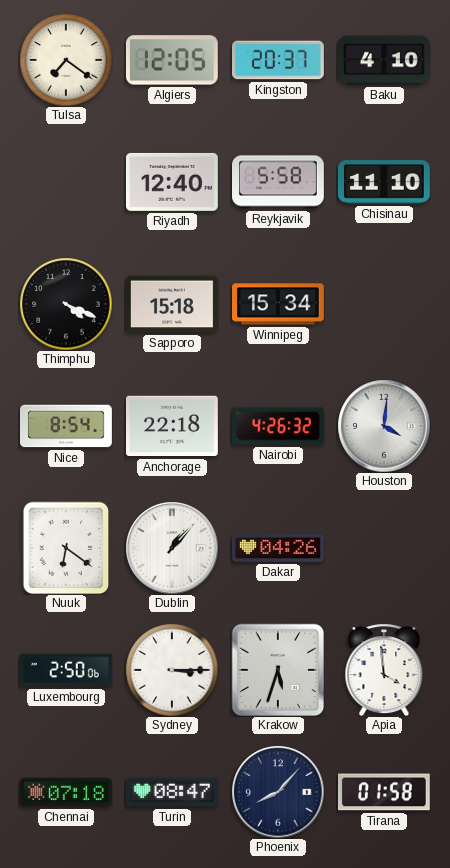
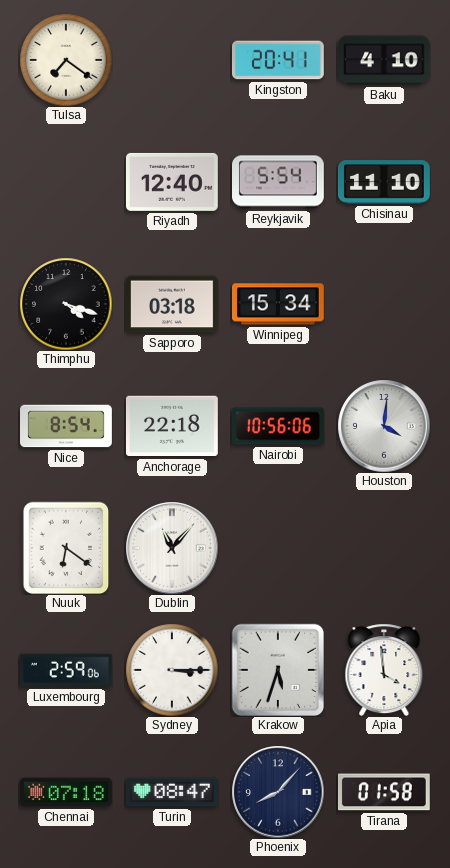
Algiers: 12:05 -> none
Kingston: 20:37 -> 20:41
Reykjavik: 5:58 -> 5:54
Thimphu: 4:19 -> 4:18
Sapporo: 15:18 -> 03:18
Nairobi: 4:26 -> 10:56
Dublin: 1:07 -> 11:07
Dakar: 04:26 -> none
Luxembourg: 2:50 -> 2:59
